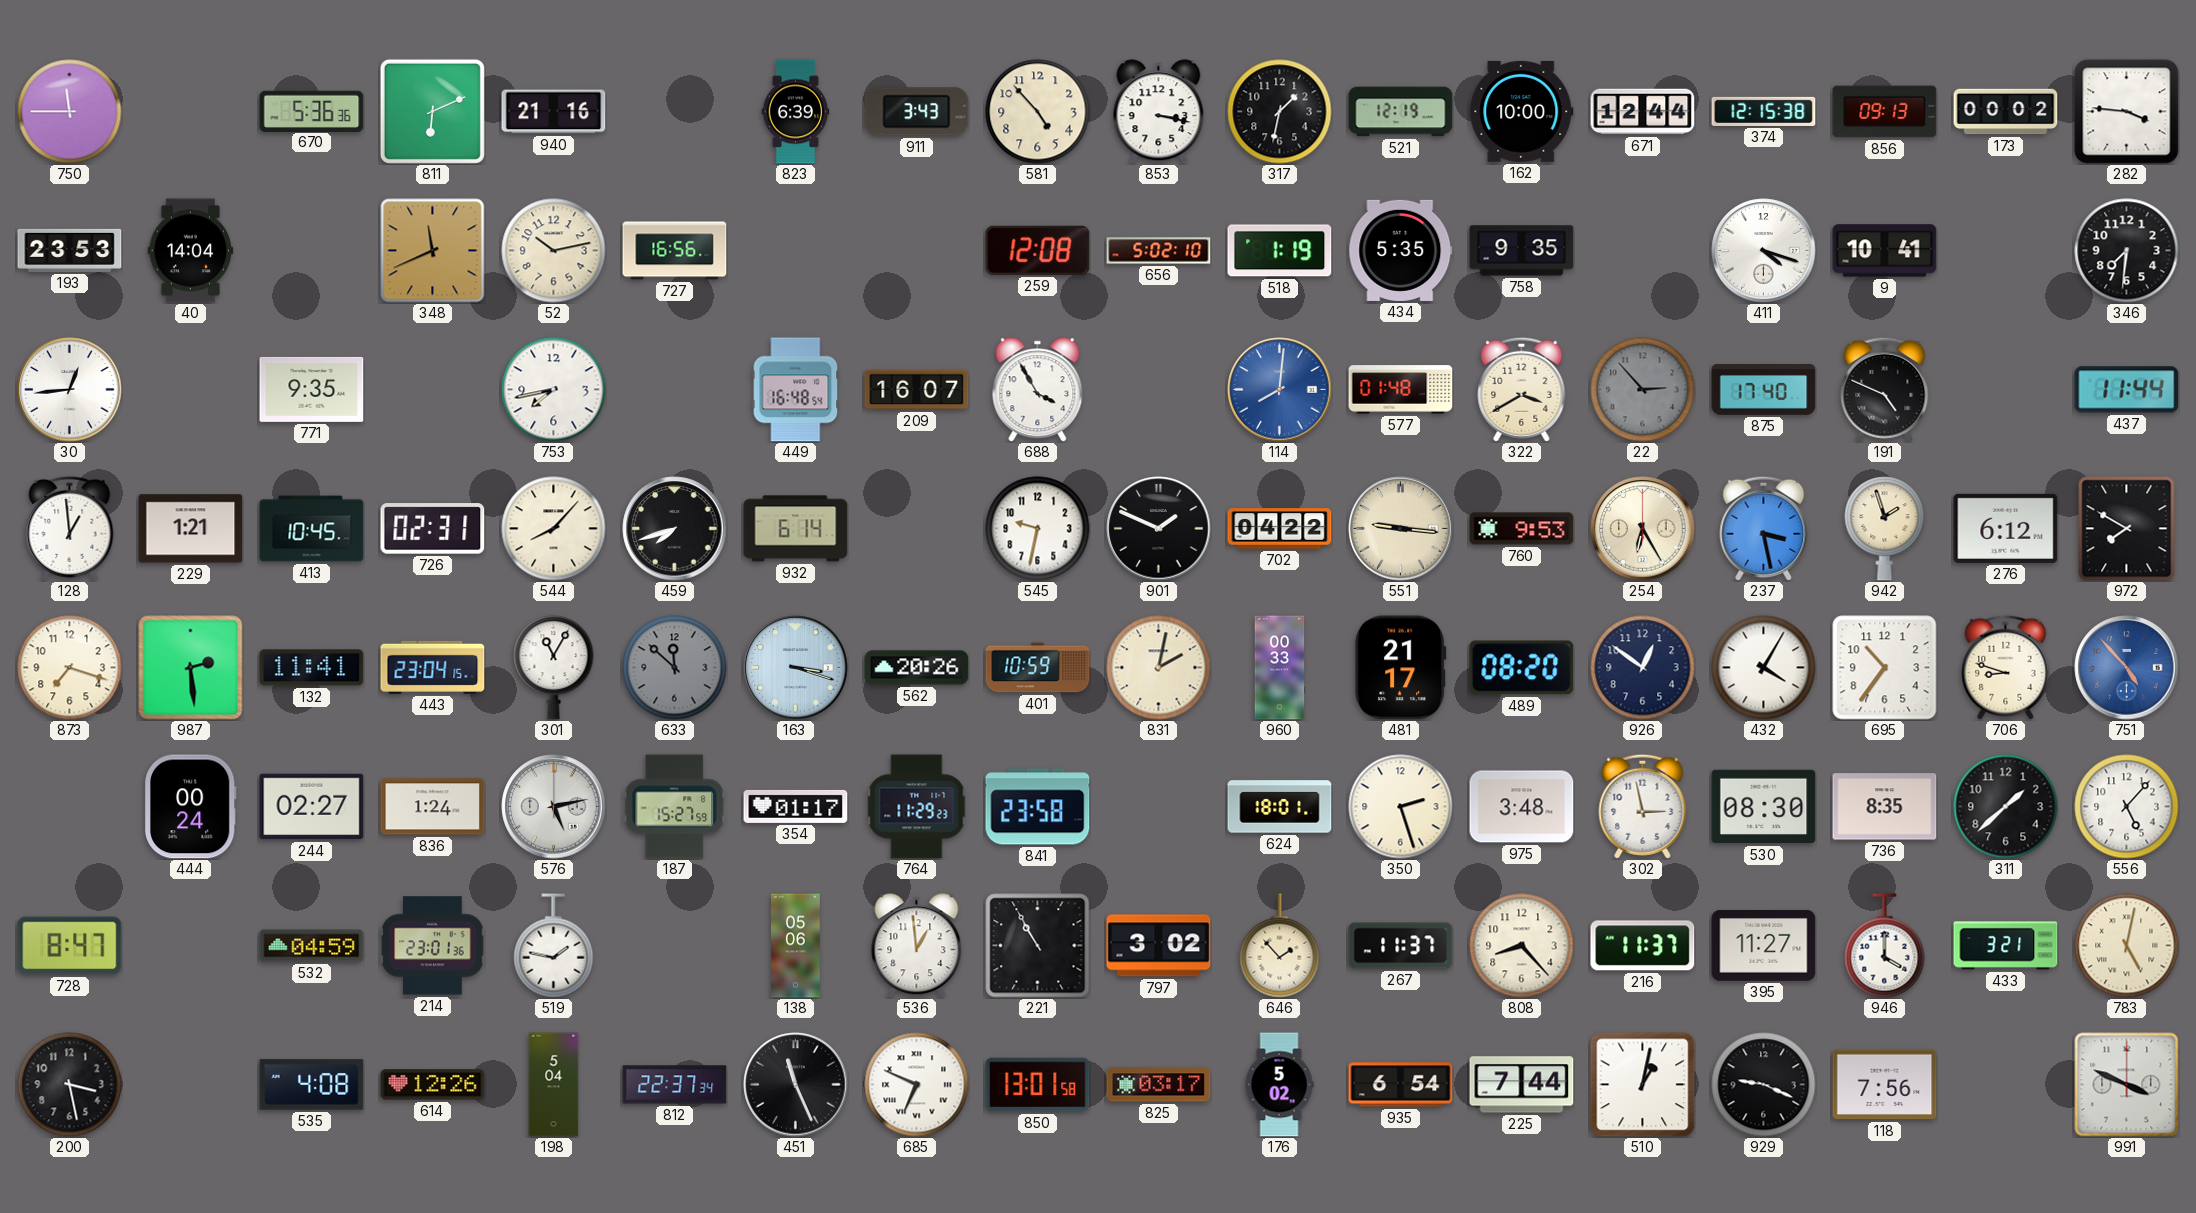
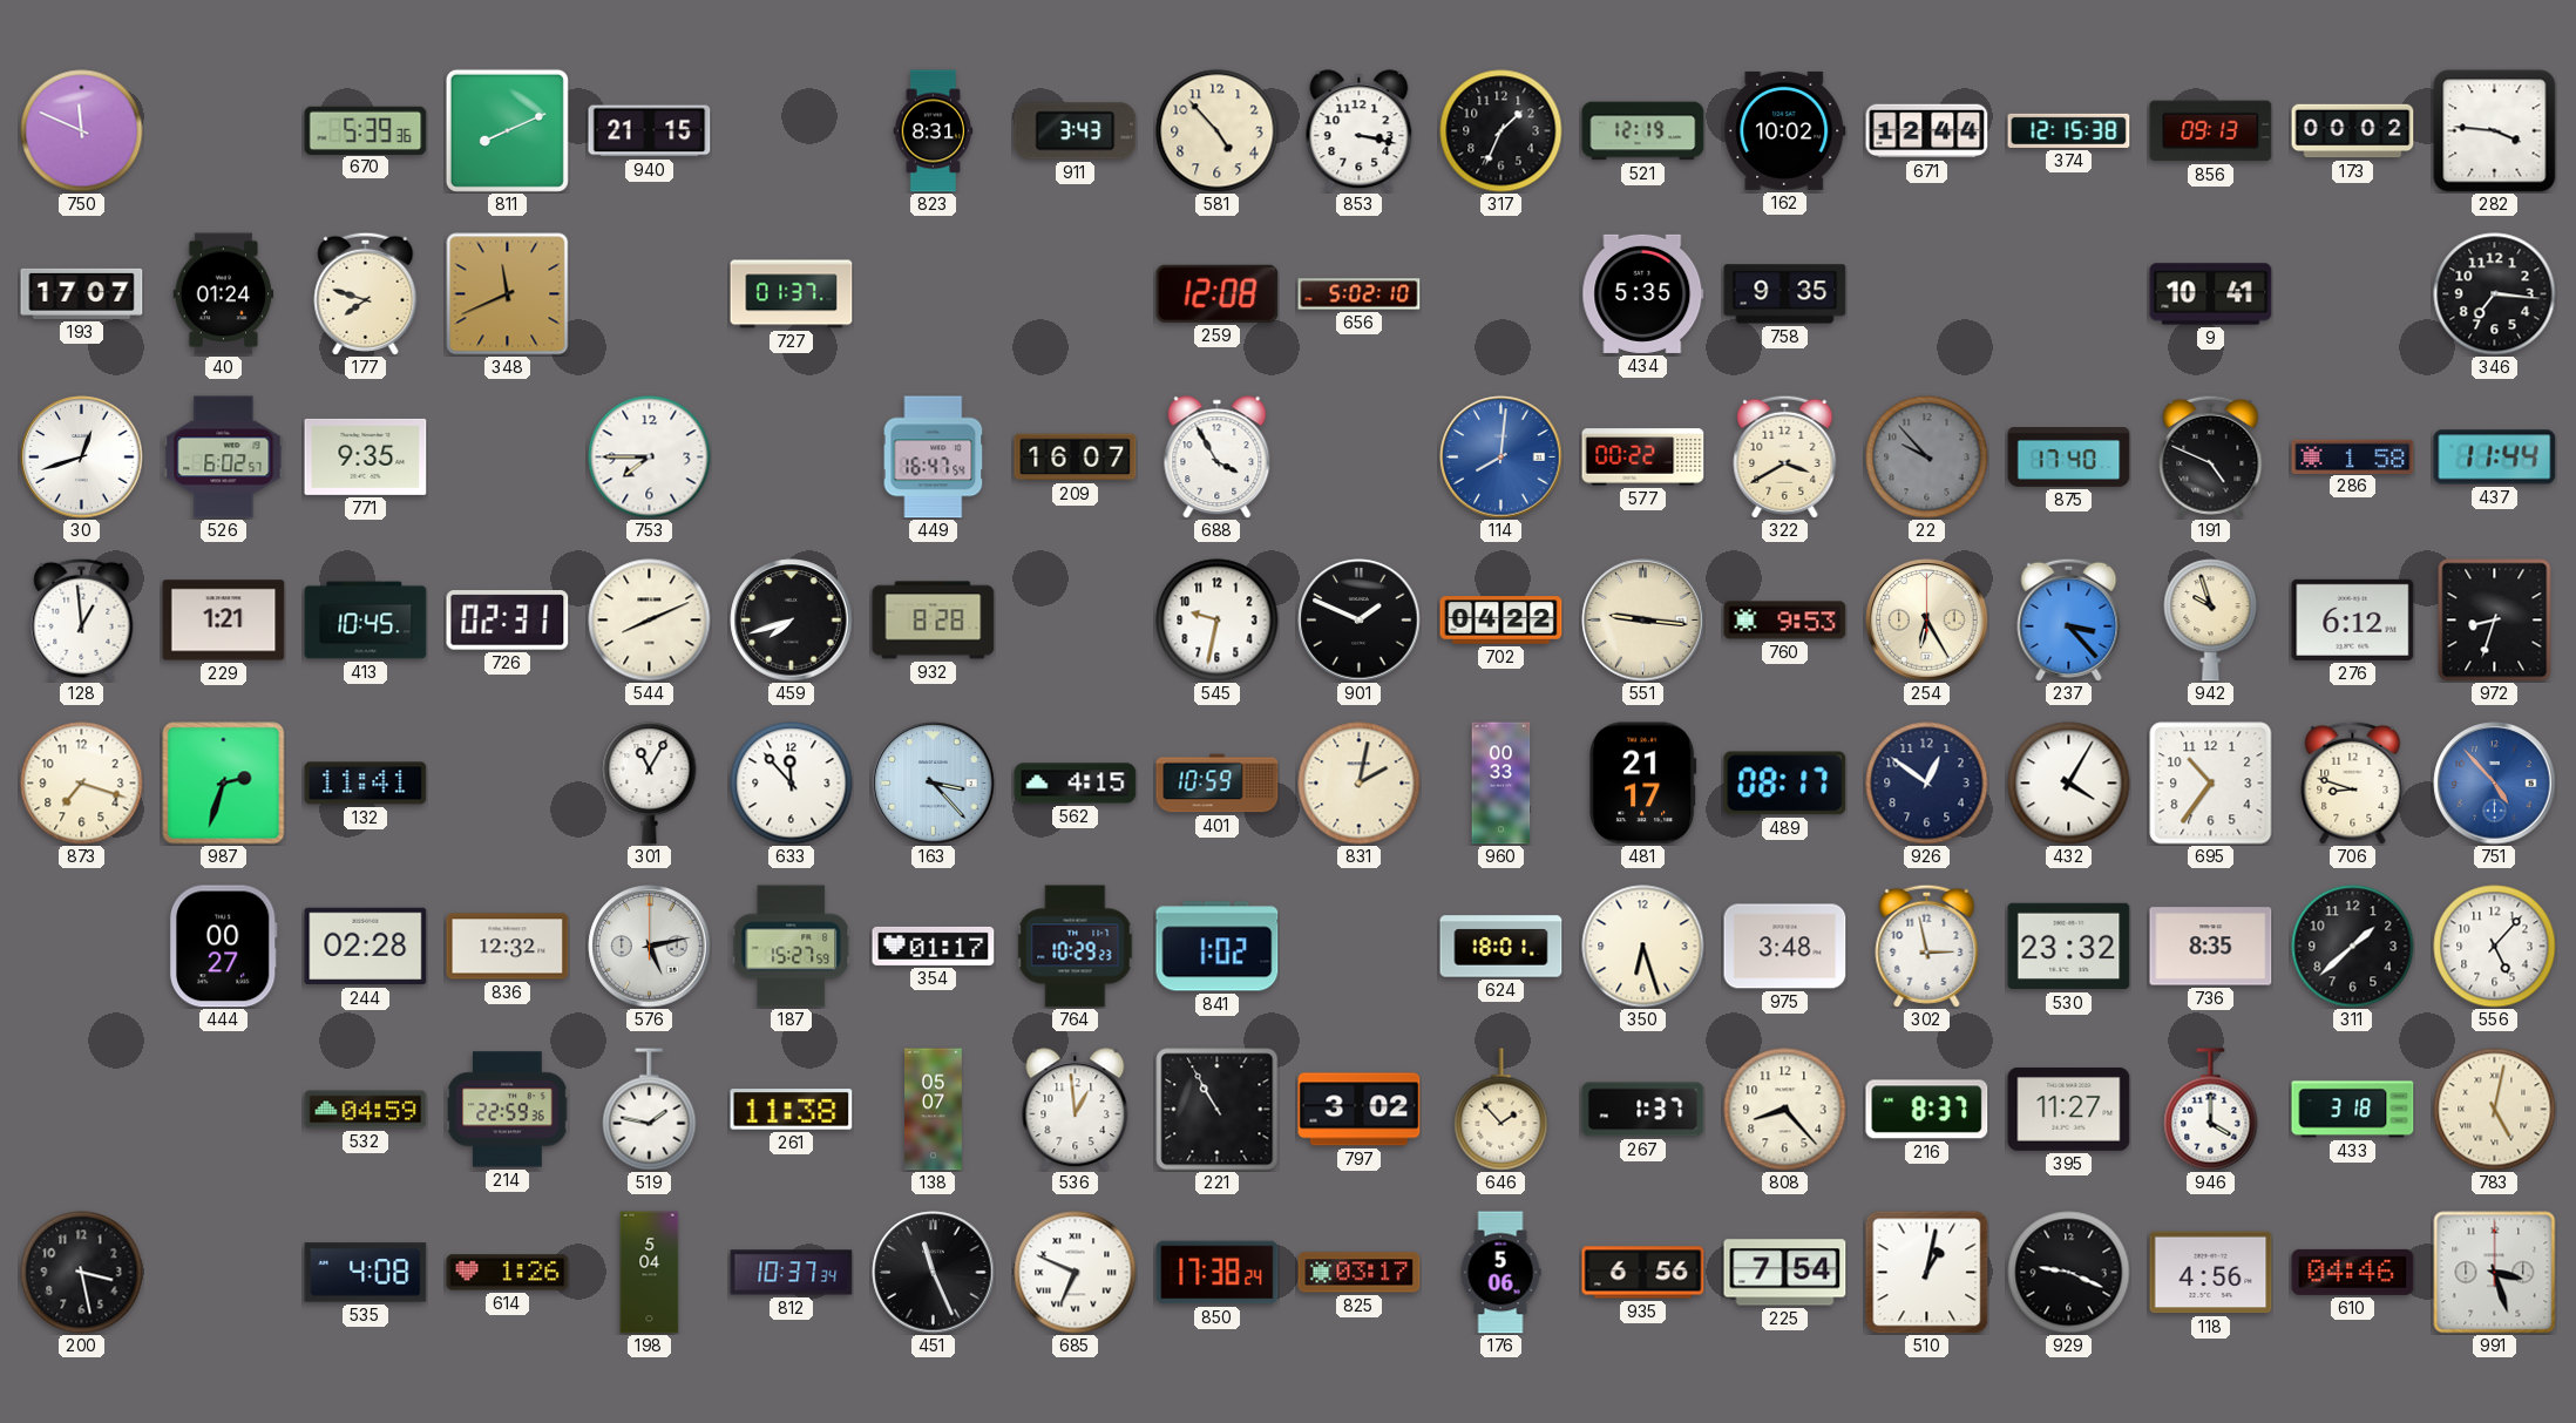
750: 11:45 -> 11:49
670: 5:36 -> 5:39
811: 6:11 -> 8:11
940: 21:16 -> 21:15
823: 6:39 -> 8:31
317: 1:32 -> 1:34
162: 10:00 -> 10:02
193: 23:53 -> 17:07
40: 14:04 -> 01:24
177: none -> 7:48
52: 10:13 -> none
727: 16:56 -> 01:37
518: 1:19 -> none
411: 4:18 -> none
346: 7:31 -> 7:16
30: 12:44 -> 12:42
526: none -> 6:02
753: 7:43 -> 7:45
449: 16:48 -> 16:47
577: 01:48 -> 00:22
22: 2:53 -> 9:53
286: none -> 1:58
544: 8:07 -> 8:11
932: 6:14 -> 8:28
237: 3:28 -> 3:23
942: 1:57 -> 9:57
972: 7:50 -> 8:33
987: 2:29 -> 2:33
443: 23:04 -> none
633: 11:52 -> 11:53
633 dial: grey -> white
163: 3:18 -> 3:23
562: 20:26 -> 4:15
489: 08:20 -> 08:17
444: 00:24 -> 00:27
244: 02:27 -> 02:28
836: 1:24 -> 12:32
764: 11:29 -> 10:29
841: 23:58 -> 1:02
350: 2:27 -> 6:27
530: 08:30 -> 23:32
728: 8:47 -> none
214: 23:01 -> 22:59
261: none -> 11:38
138: 05:06 -> 05:07
267: 11:37 -> 1:37
216: 11:37 -> 8:37
433: 3:21 -> 3:18
614: 12:26 -> 1:26
812: 22:37 -> 10:37
850: 13:01 -> 17:38
176: 5:02 -> 5:06
935: 6:54 -> 6:56
225: 7:44 -> 7:54
118: 7:56 -> 4:56
610: none -> 04:46
991: 3:49 -> 3:27
